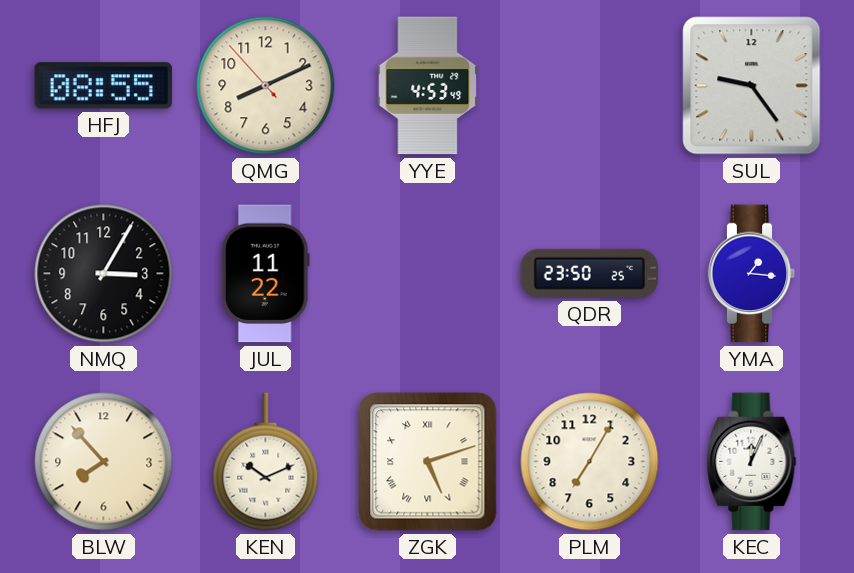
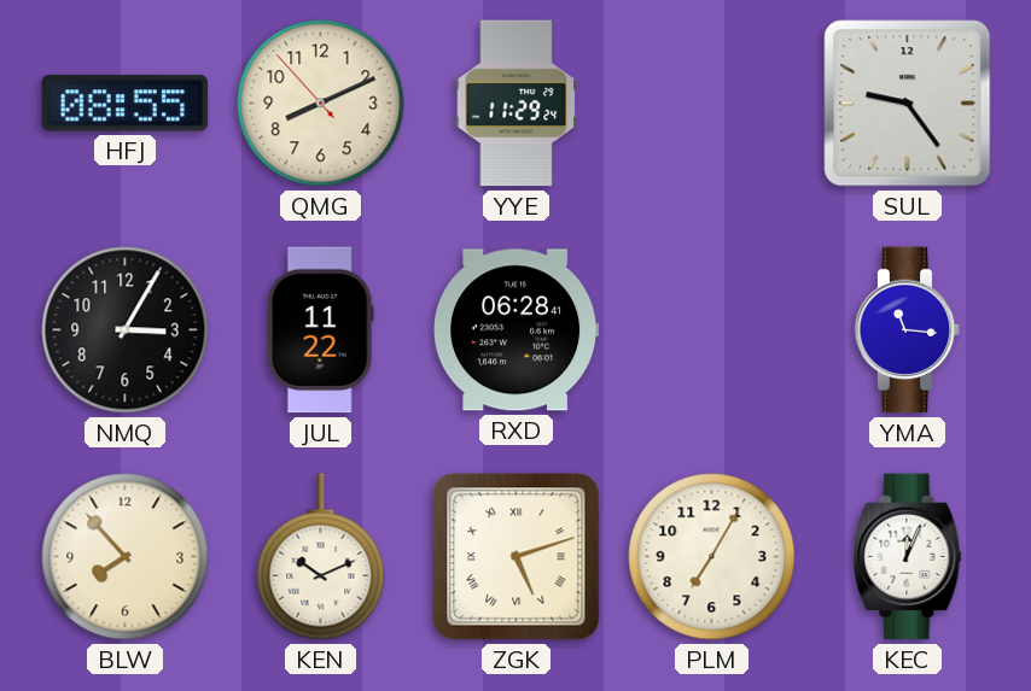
YYE: 4:53 -> 11:29
RXD: none -> 06:28
QDR: 23:50 -> none
YMA: 1:16 -> 11:16
